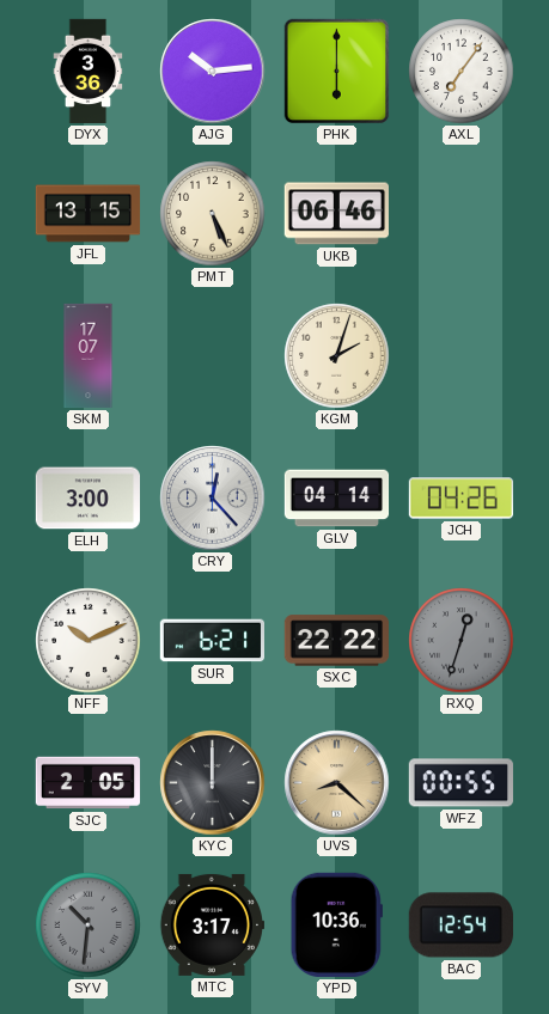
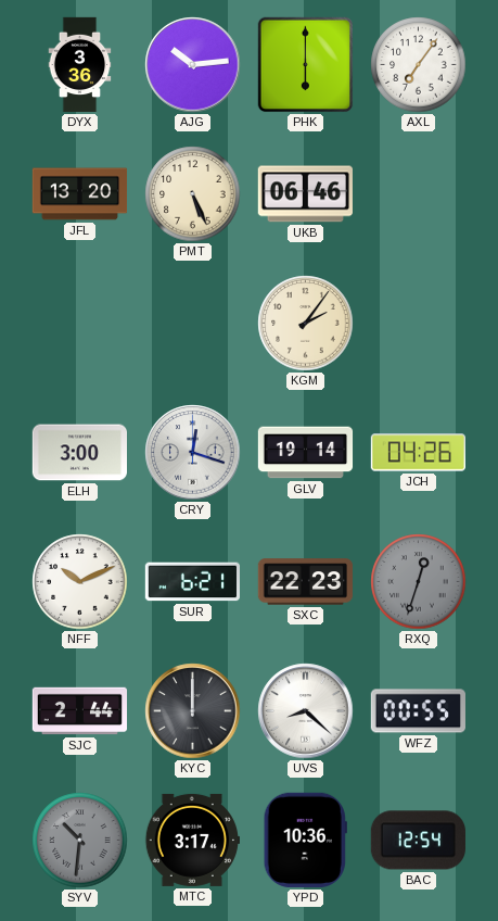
JFL: 13:15 -> 13:20
SKM: 17:07 -> none
KGM: 2:03 -> 2:06
CRY: 12:23 -> 12:18
GLV: 04:14 -> 19:14
SXC: 22:22 -> 22:23
SJC: 2:05 -> 2:44
UVS dial: champagne -> white
